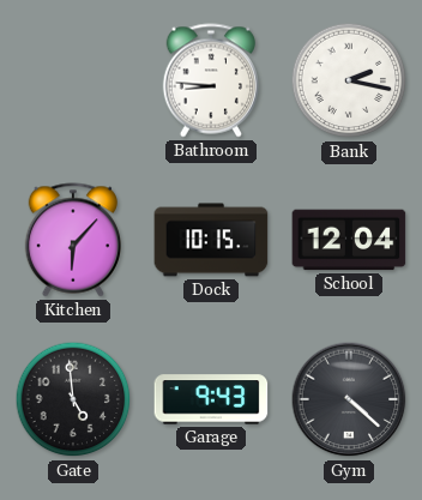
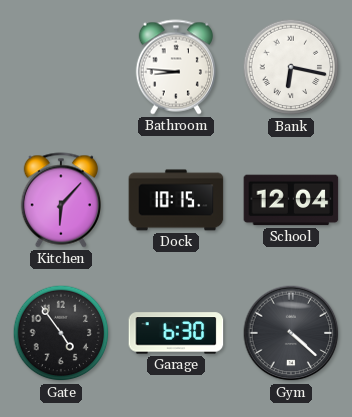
Bank: 2:17 -> 6:17
Gate: 4:59 -> 4:54
Garage: 9:43 -> 6:30
